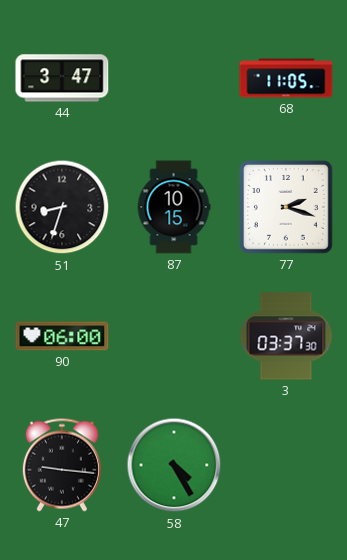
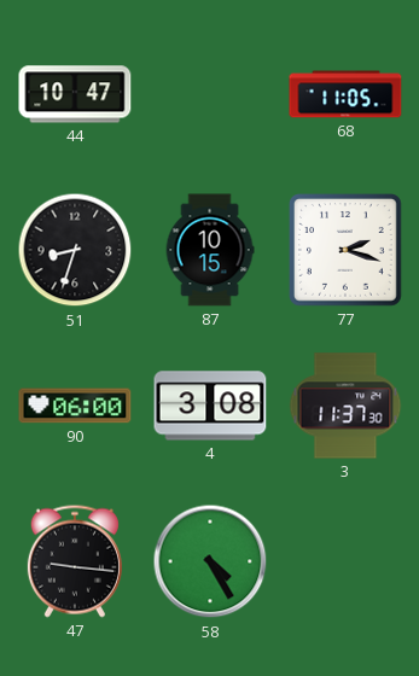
44: 3:47 -> 10:47
4: none -> 3:08
3: 03:37 -> 11:37
